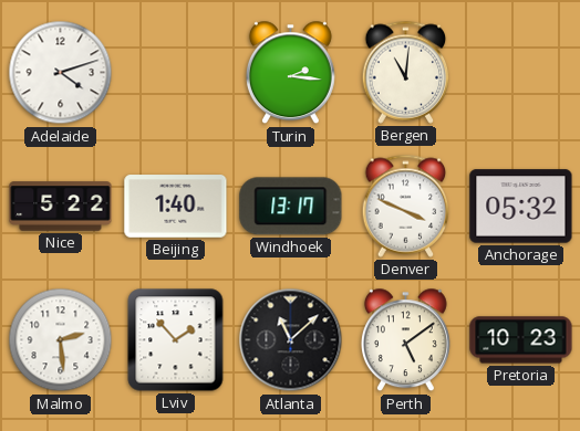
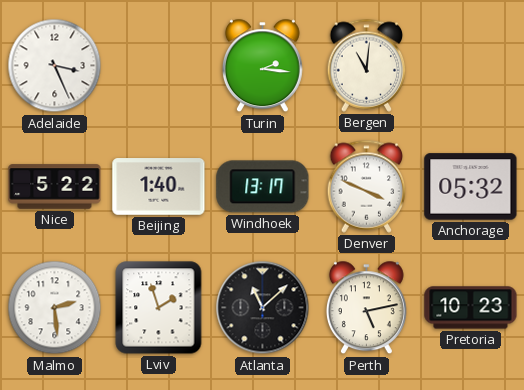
Adelaide: 4:12 -> 3:26
Lviv: 1:53 -> 1:57
Perth: 5:09 -> 5:13
